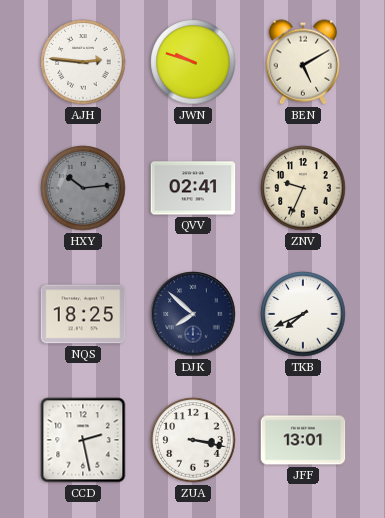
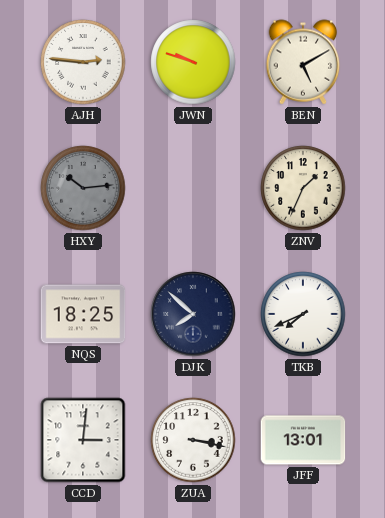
QVV: 02:41 -> none
ZNV: 9:34 -> 1:34
CCD: 2:28 -> 3:01
